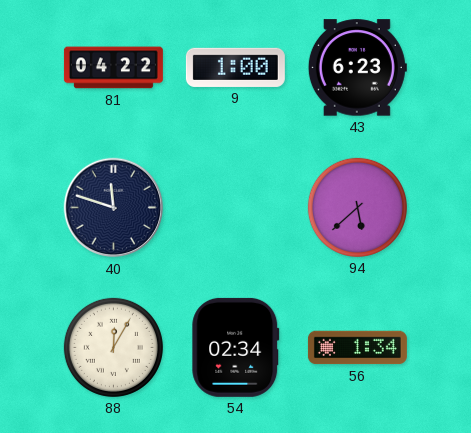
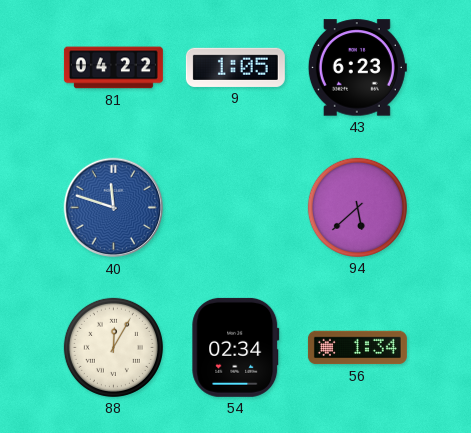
9: 1:00 -> 1:05
40 dial: navy -> blue
